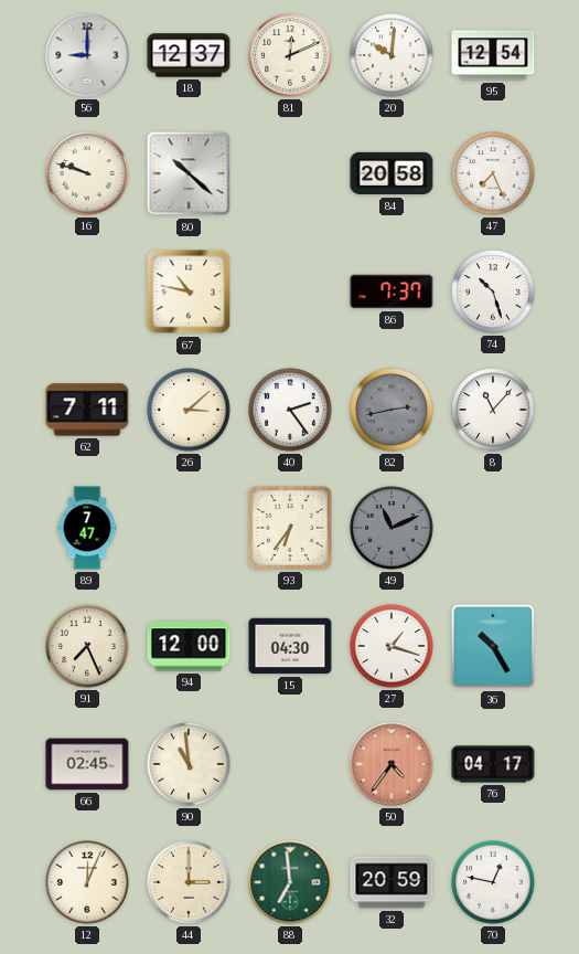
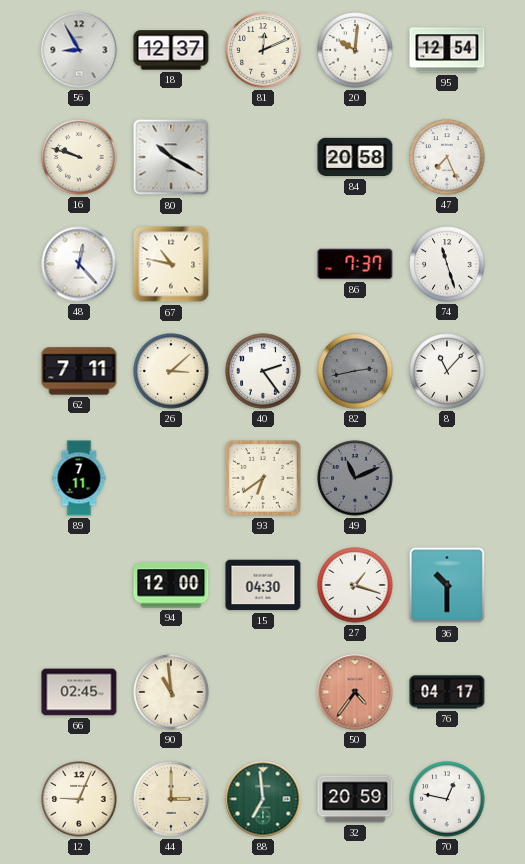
56: 9:00 -> 8:55
80: 10:22 -> 10:20
48: none -> 12:23
74: 10:27 -> 11:27
89: 7:47 -> 7:11
93: 6:36 -> 6:39
91: 7:26 -> none
36: 10:25 -> 10:30
12: 12:04 -> 9:04
